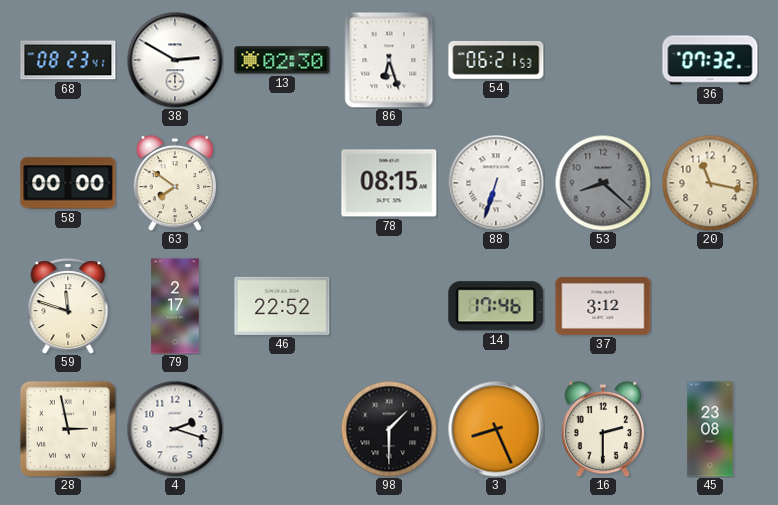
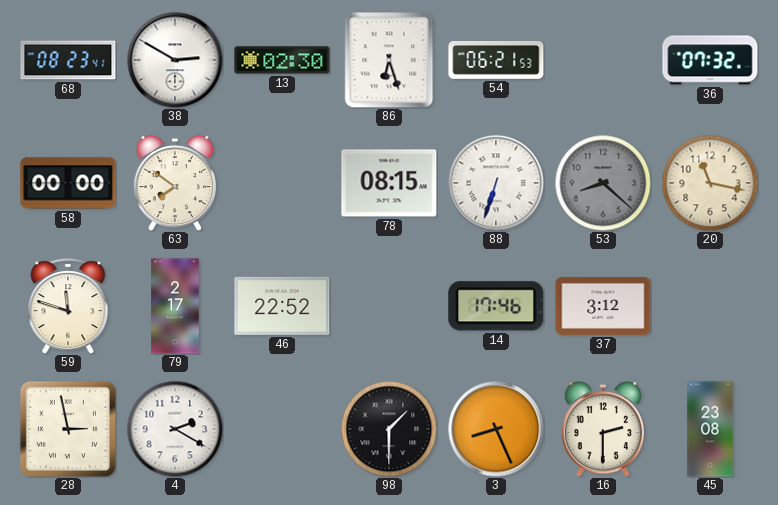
4: 2:18 -> 2:20
